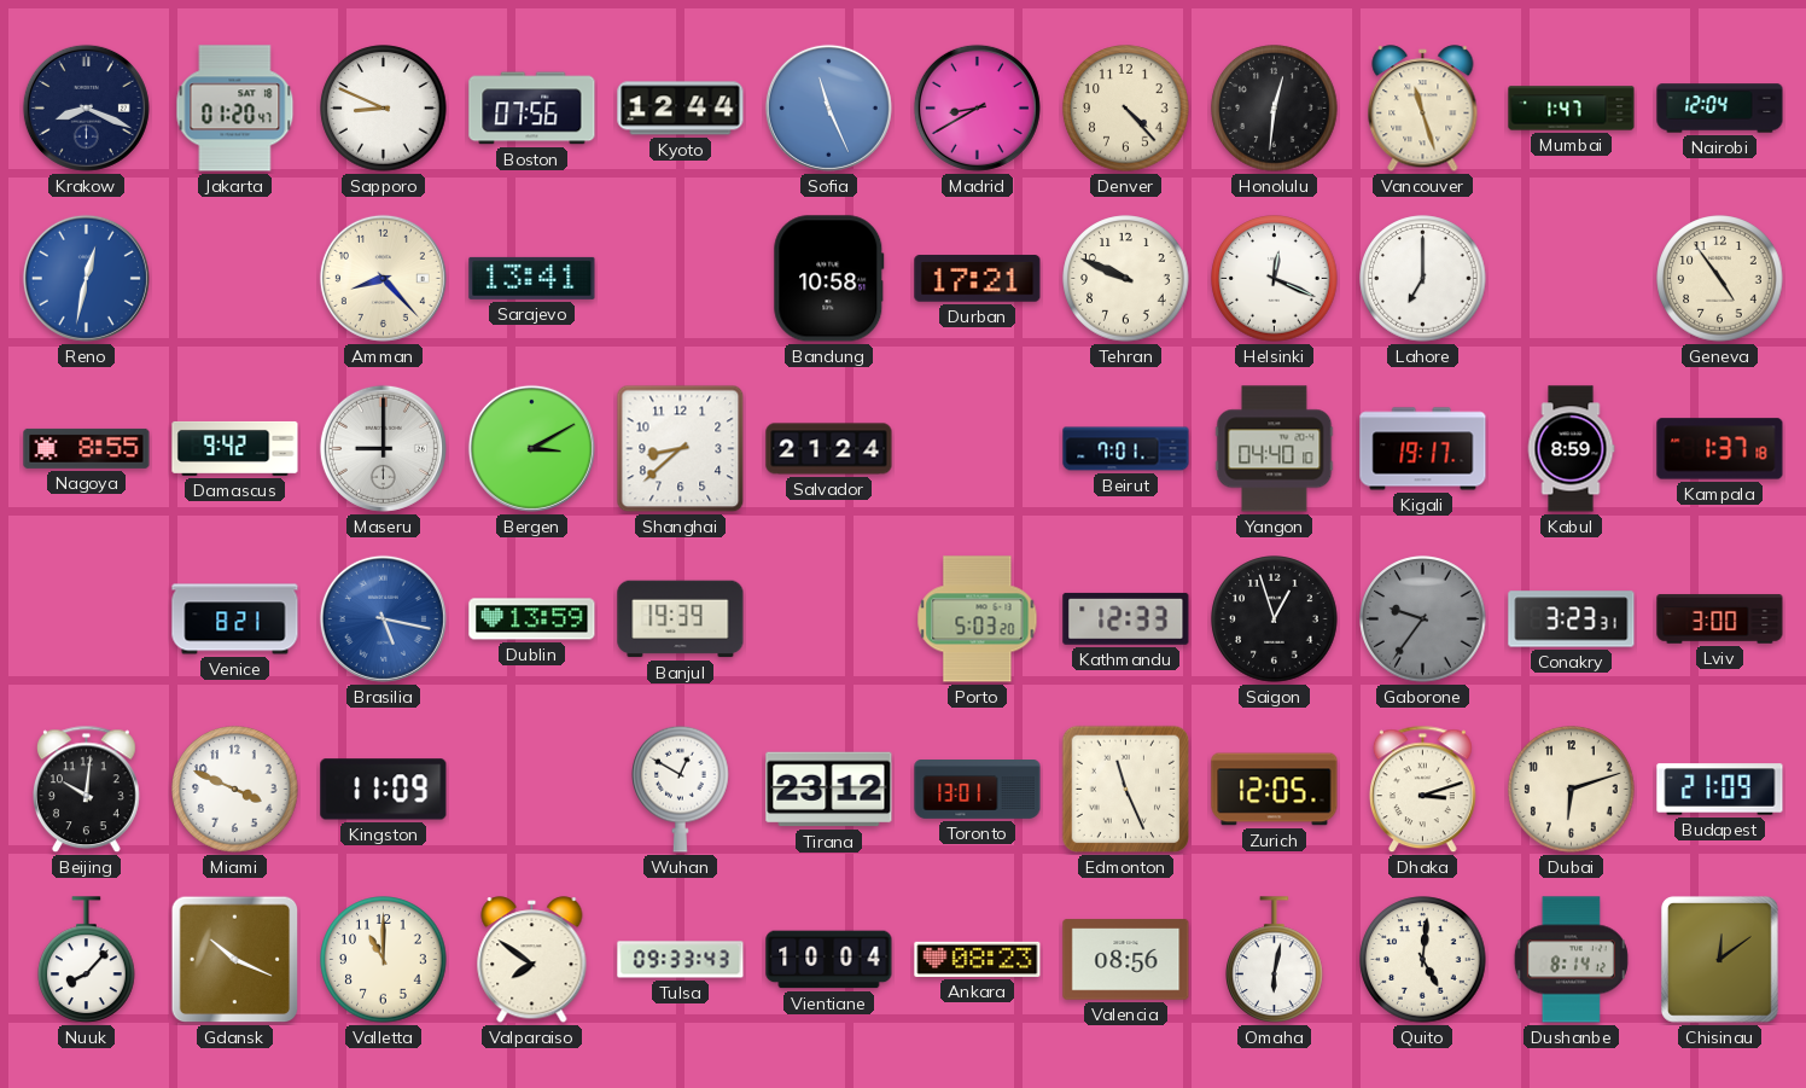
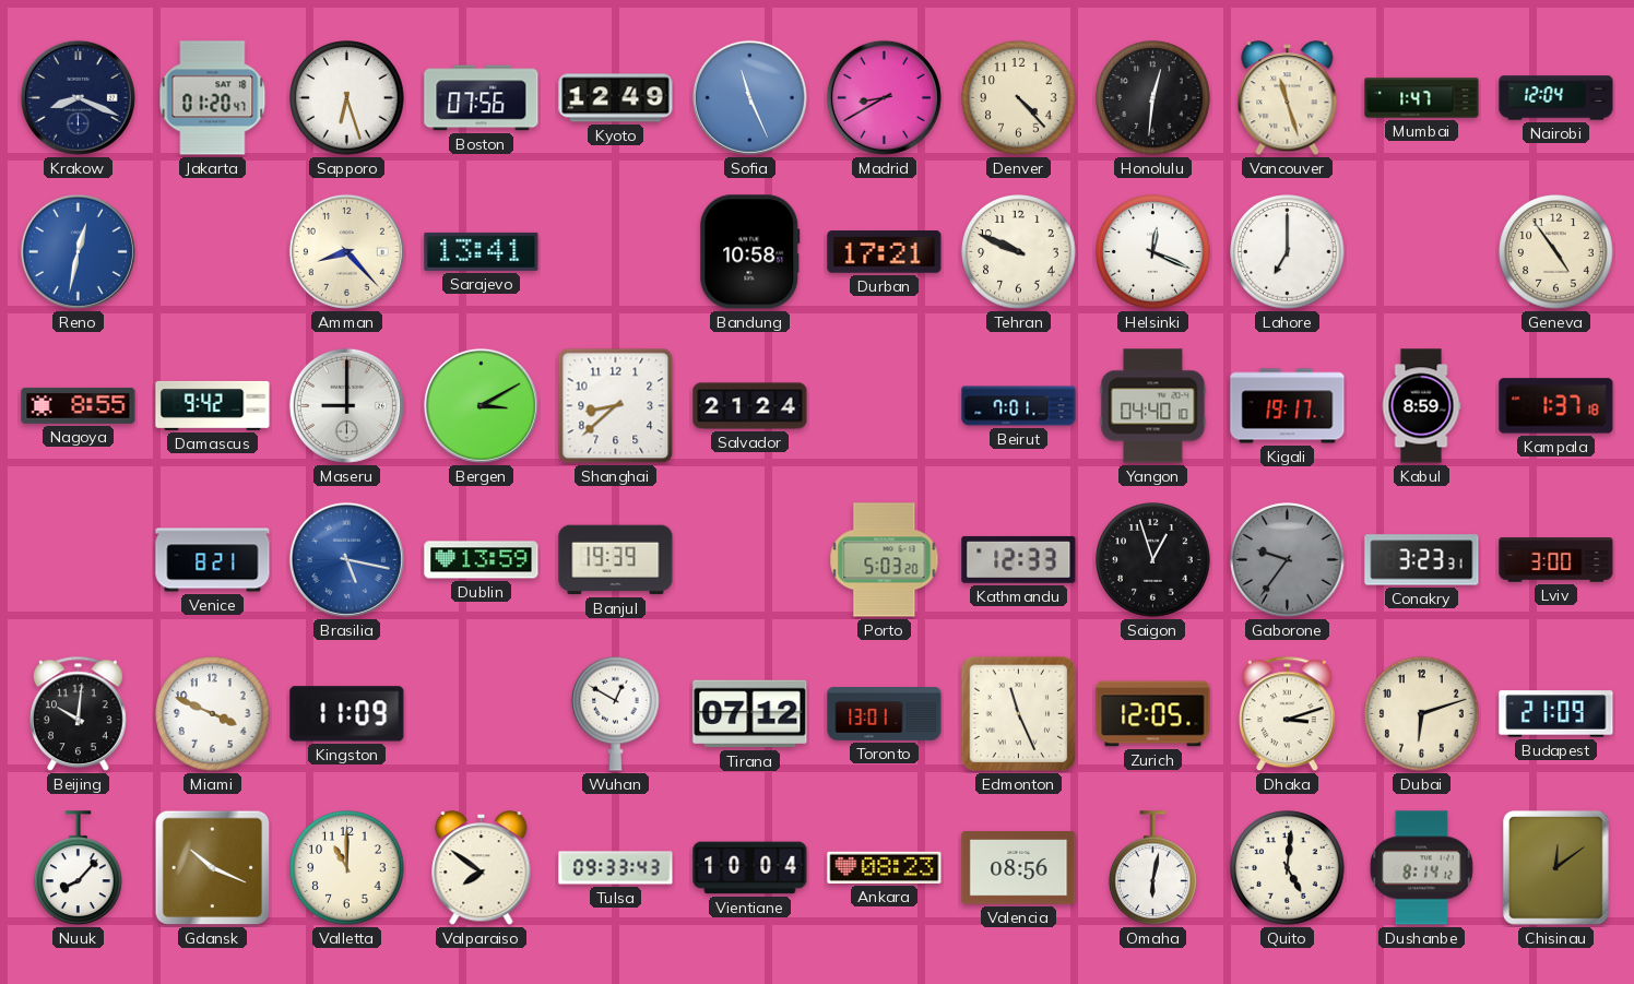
Sapporo: 8:49 -> 6:27
Kyoto: 12:44 -> 12:49
Tirana: 23:12 -> 07:12
